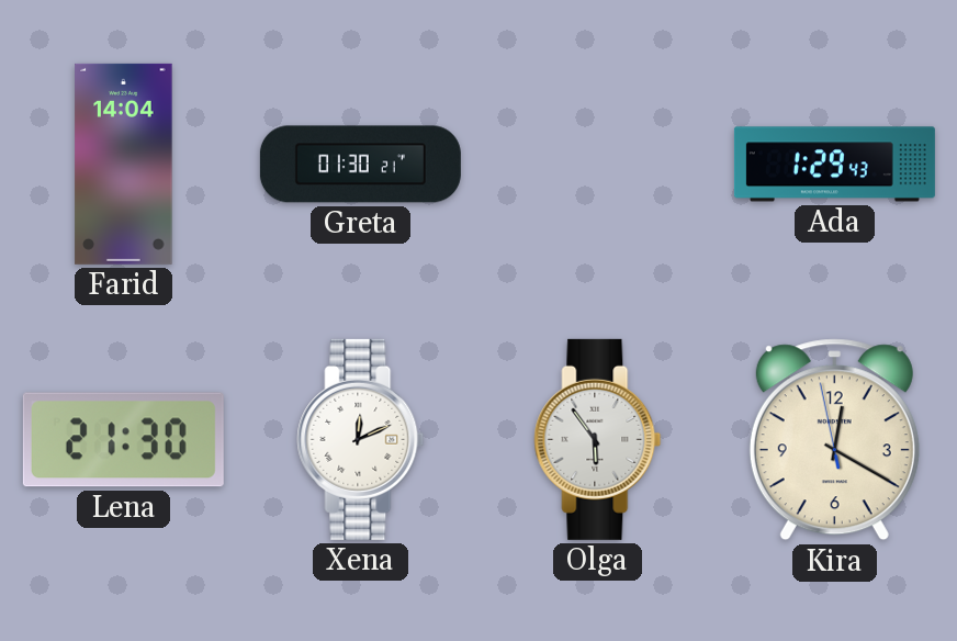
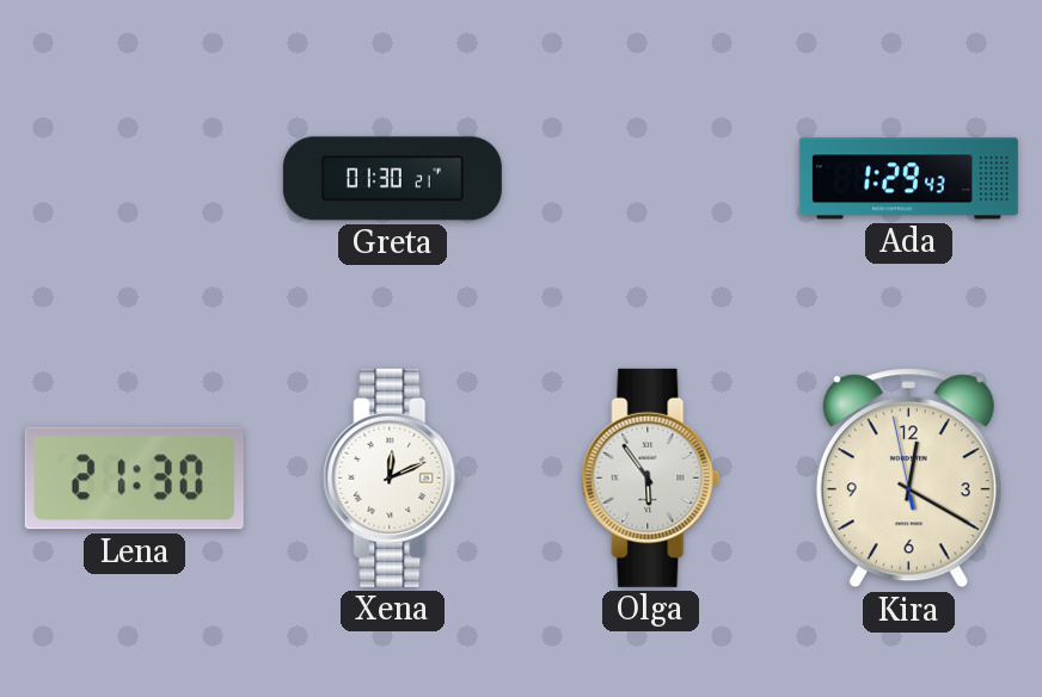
Farid: 14:04 -> none
